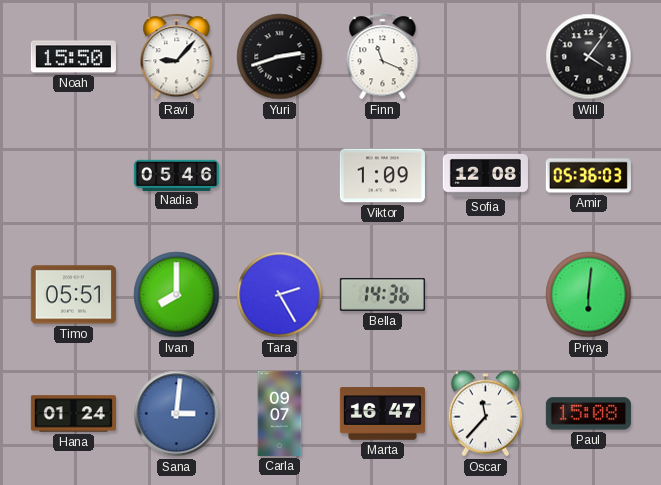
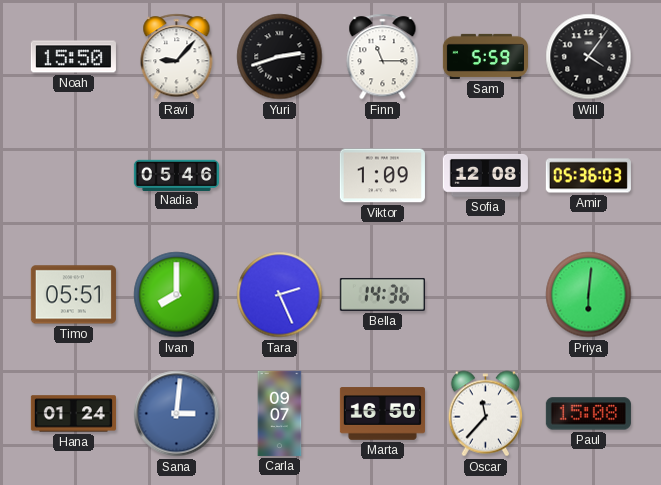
Finn: 11:19 -> 11:15
Sam: none -> 5:59
Tara: 2:25 -> 2:26
Marta: 16:47 -> 16:50
